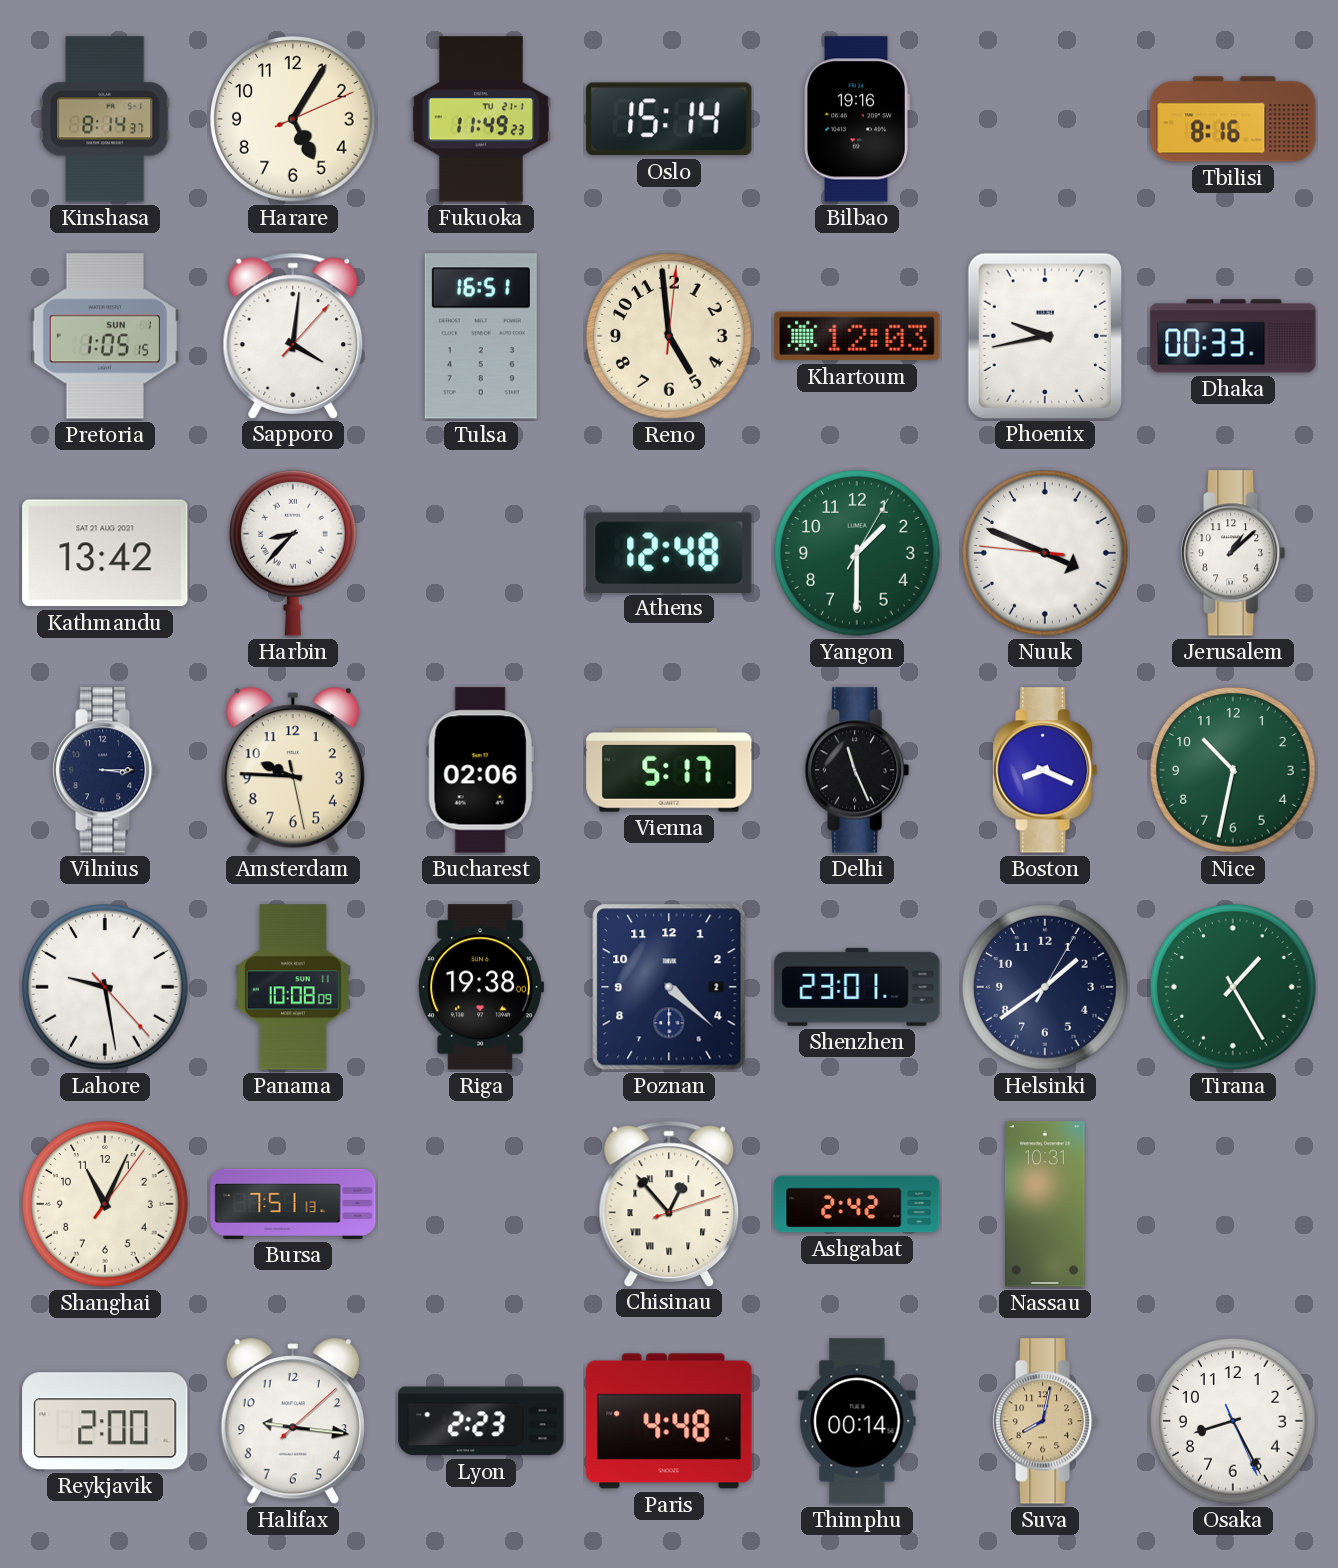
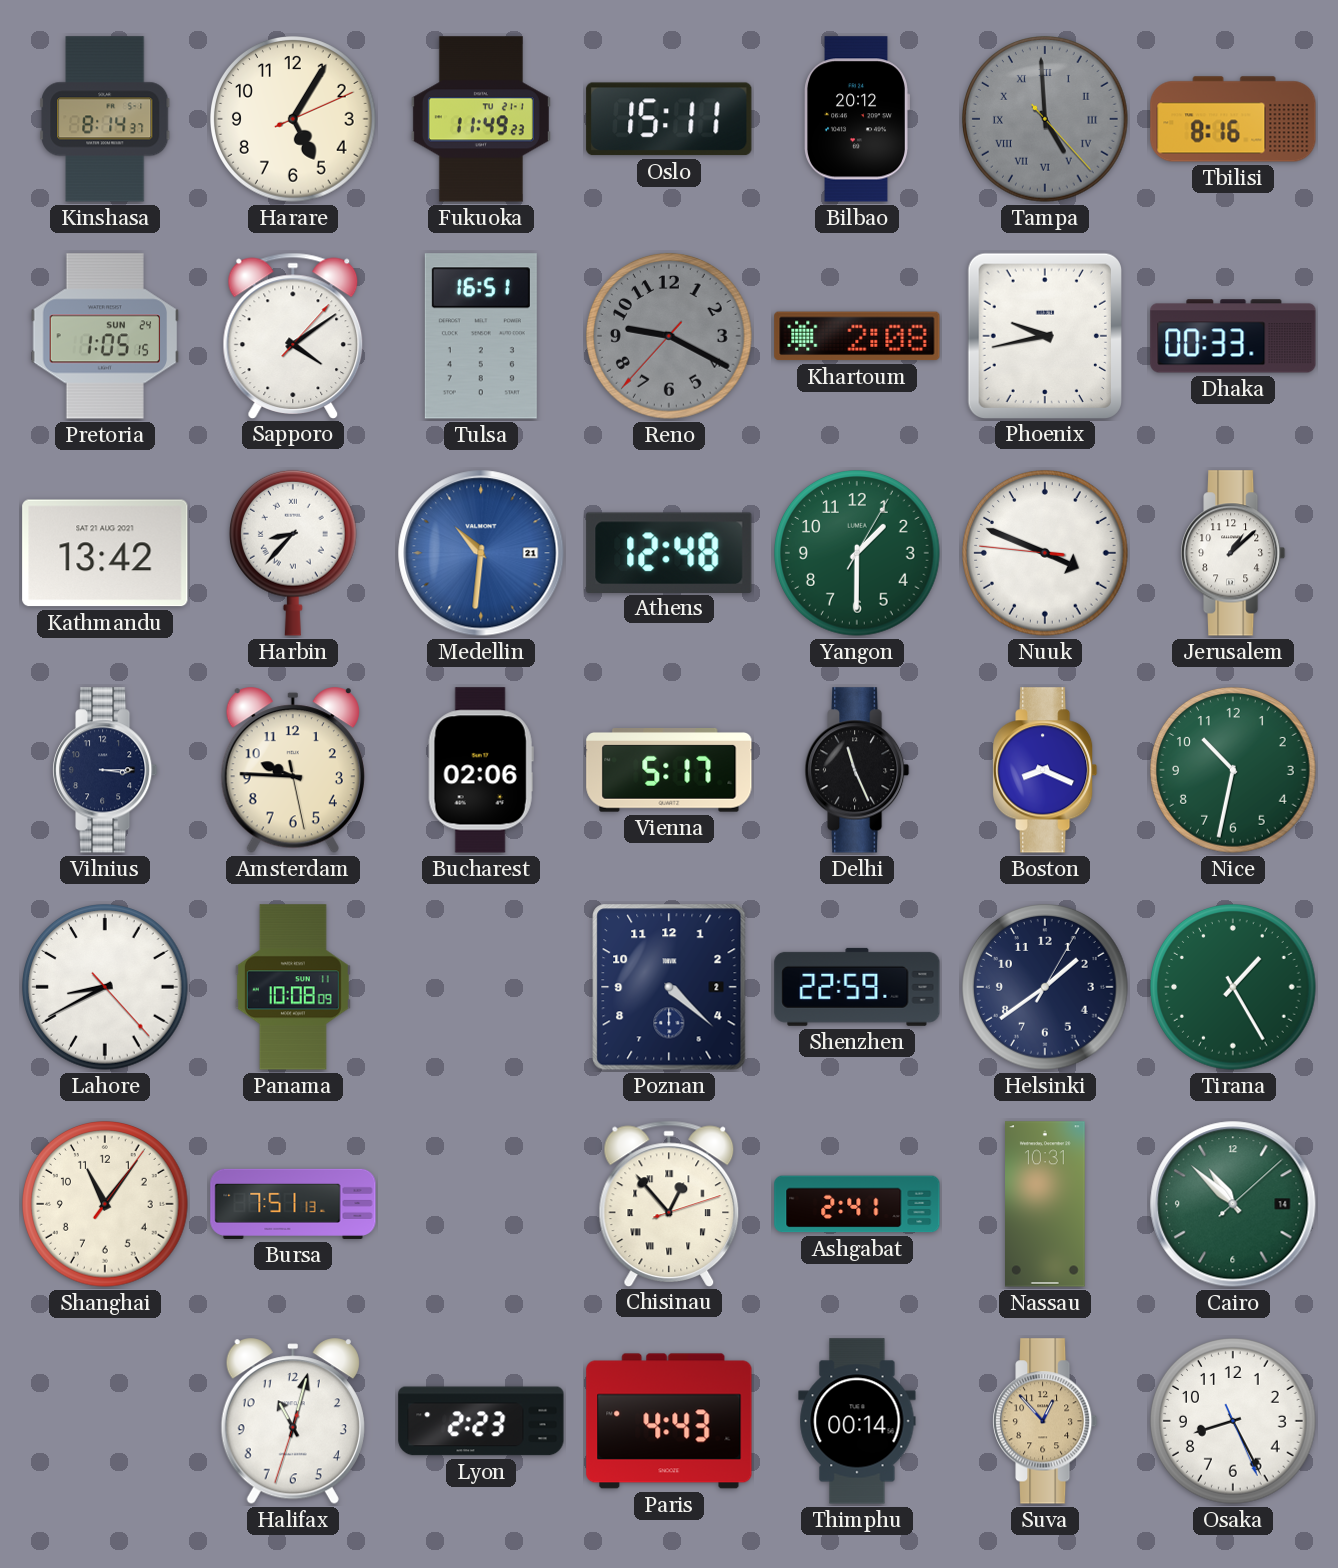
Oslo: 15:14 -> 15:11
Bilbao: 19:16 -> 20:12
Tampa: none -> 4:59
Pretoria date: SUN 1 -> SUN 24
Sapporo: 4:01 -> 4:09
Reno: 4:59 -> 9:19
Reno dial: cream -> grey
Khartoum: 12:03 -> 2:08
Medellin: none -> 10:31
Lahore: 9:28 -> 8:40
Riga: 19:38 -> none
Shenzhen: 23:01 -> 22:59
Shanghai: 11:04 -> 11:06
Ashgabat: 2:42 -> 2:41
Cairo: none -> 10:52
Reykjavik: 2:00 -> none
Halifax: 9:16 -> 11:02
Paris: 4:48 -> 4:43
Suva: 8:02 -> 12:53
